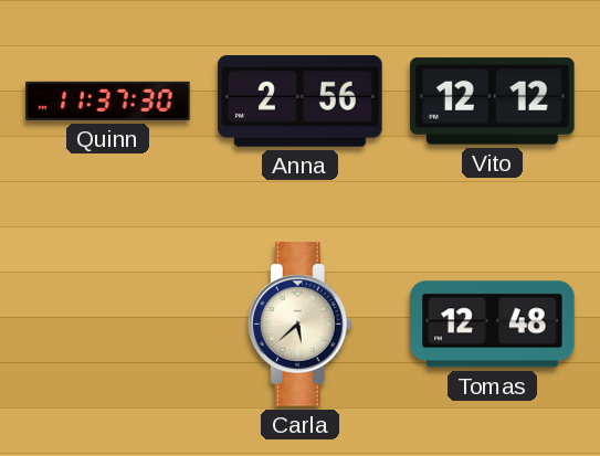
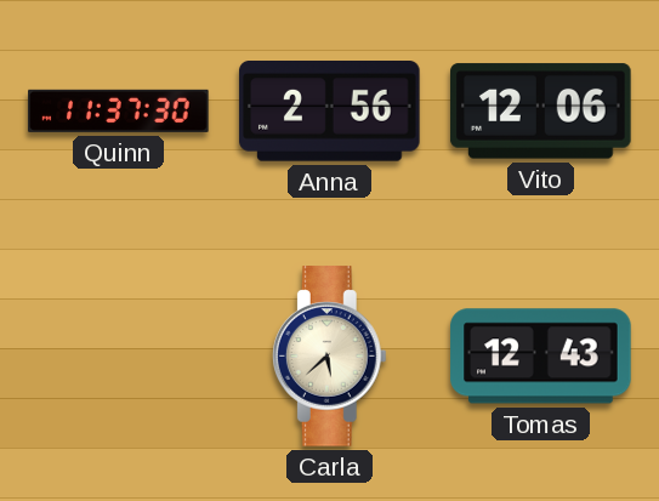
Vito: 12:12 -> 12:06
Tomas: 12:48 -> 12:43
